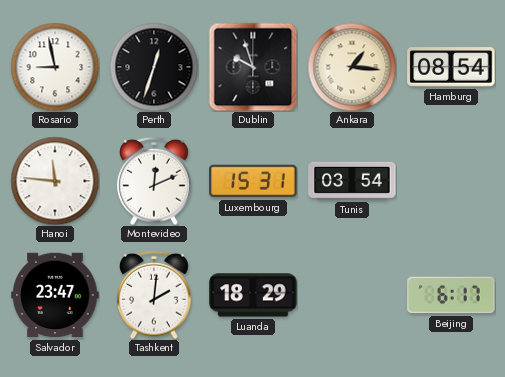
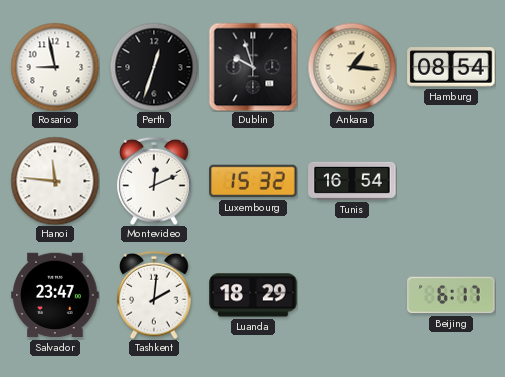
Luxembourg: 15:31 -> 15:32
Tunis: 03:54 -> 16:54
